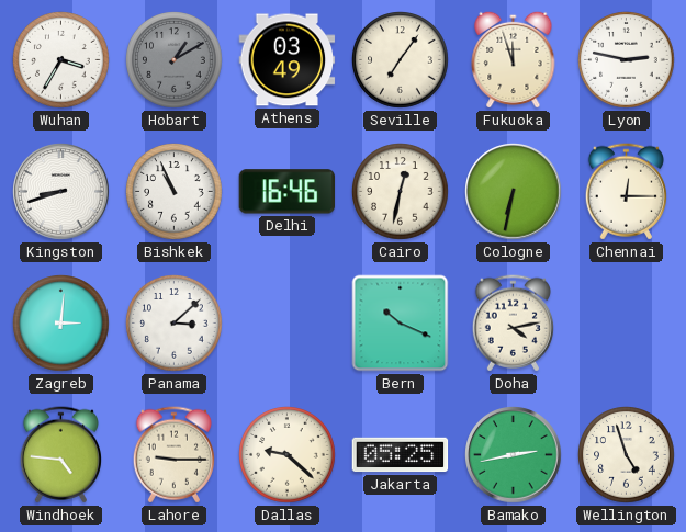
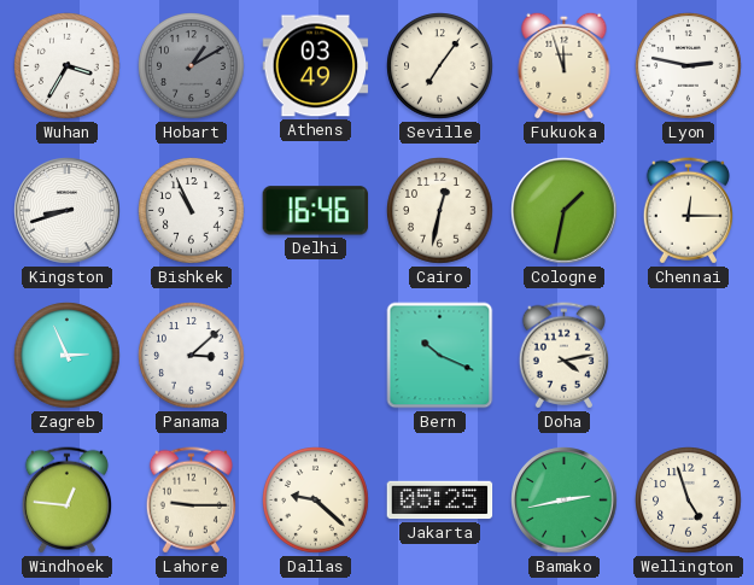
Cologne: 6:32 -> 1:32
Zagreb: 3:01 -> 2:56
Windhoek: 4:46 -> 12:46
